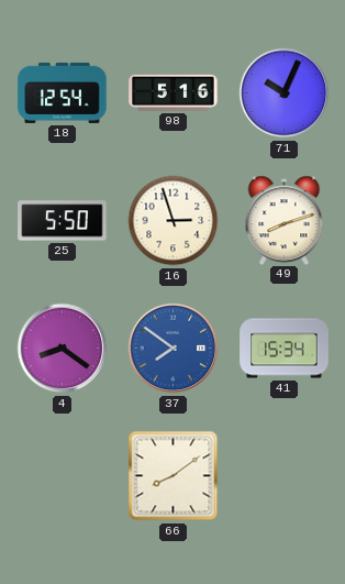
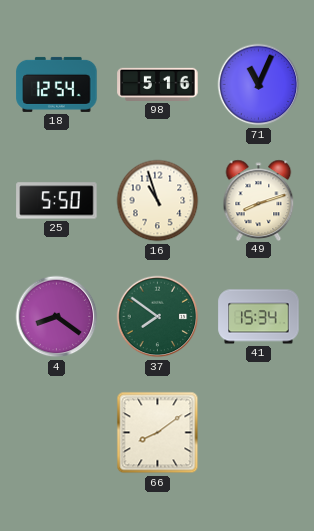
71: 10:04 -> 11:04
16: 2:57 -> 10:57
37 dial: blue -> green
